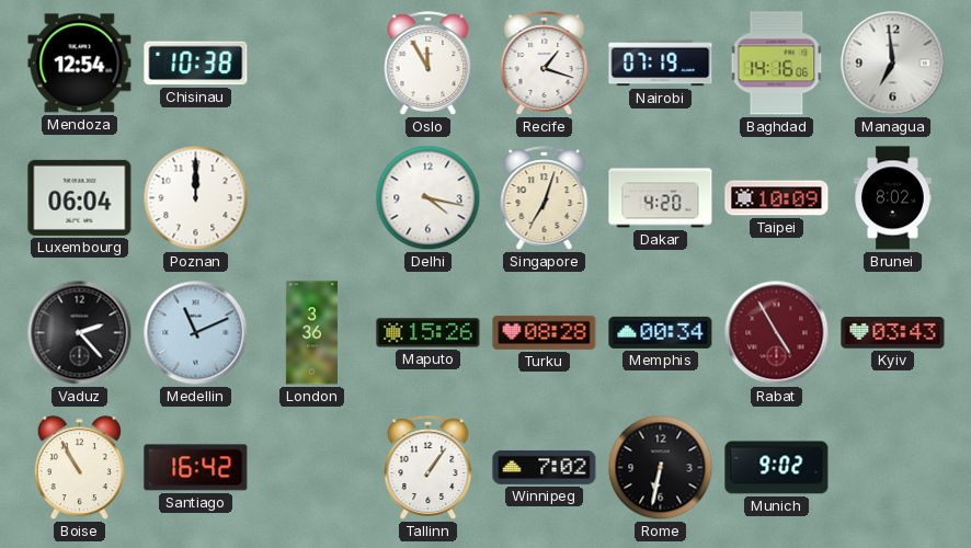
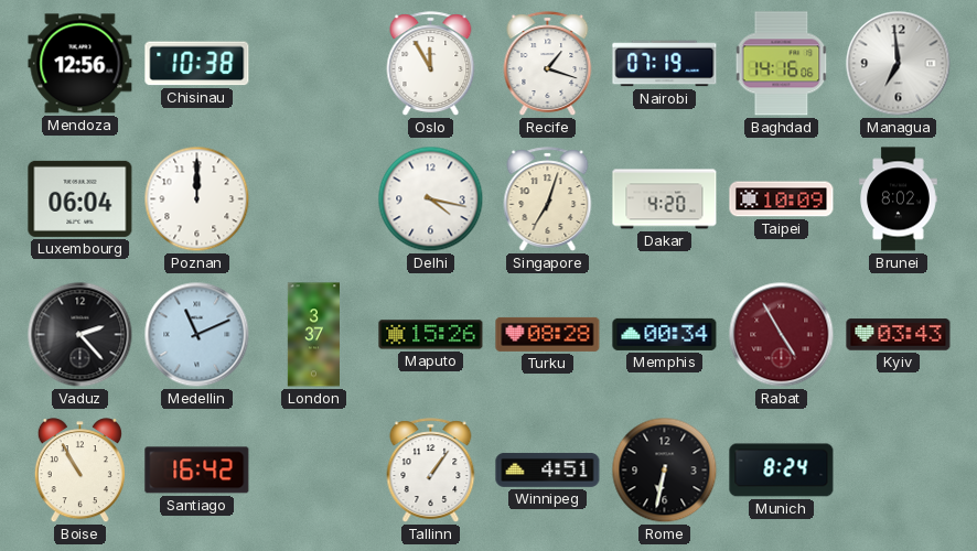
Mendoza: 12:54 -> 12:56
London: 3:36 -> 3:37
Winnipeg: 7:02 -> 4:51
Munich: 9:02 -> 8:24
